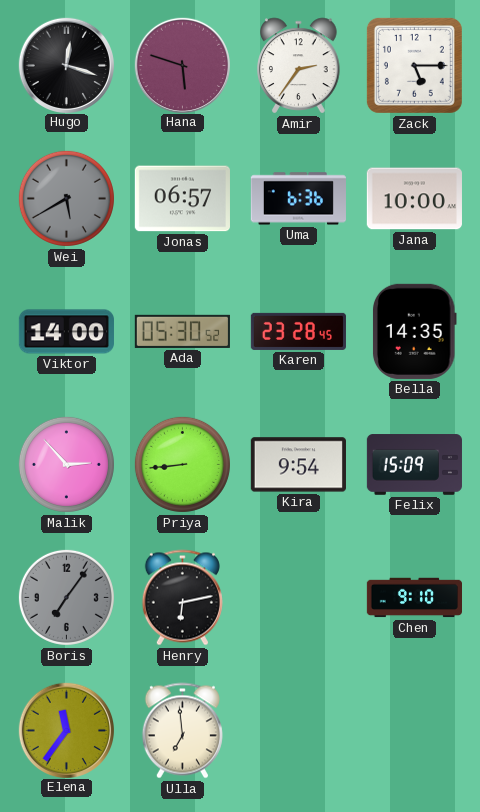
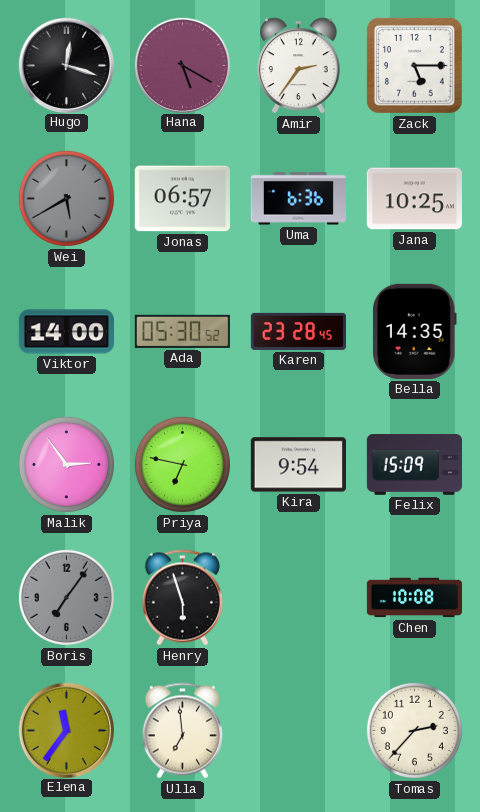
Hana: 5:48 -> 5:20
Jana: 10:00 -> 10:25
Malik: 2:53 -> 2:54
Priya: 8:44 -> 6:47
Henry: 6:13 -> 5:57
Chen: 9:10 -> 10:08
Tomas: none -> 2:37
